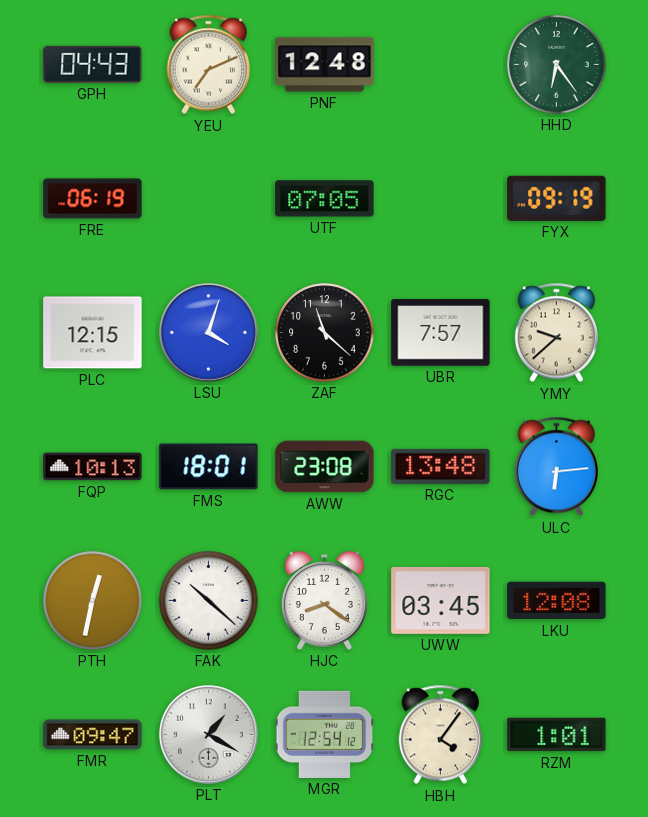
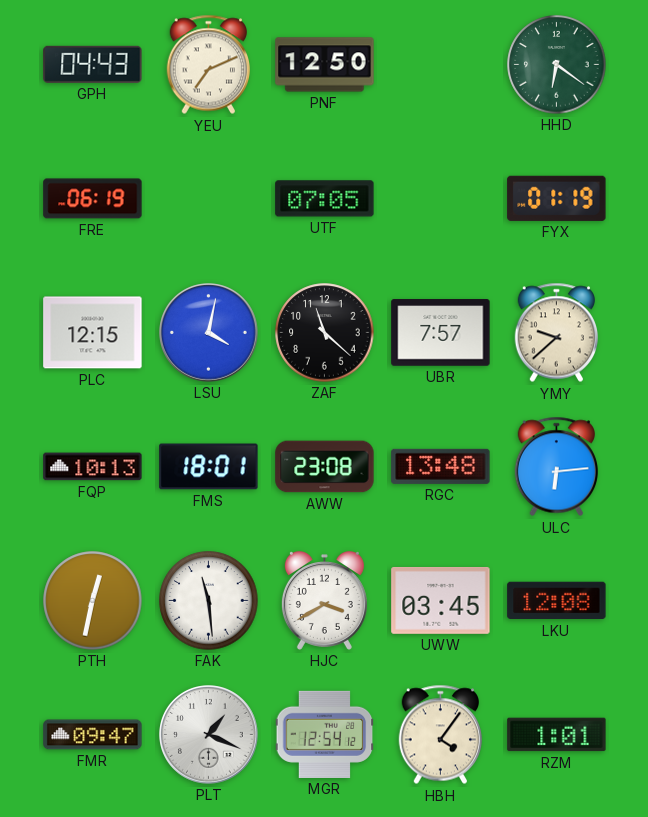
PNF: 12:48 -> 12:50
HHD: 6:24 -> 6:21
FYX: 09:19 -> 01:19
LSU: 4:03 -> 4:02
FAK: 10:22 -> 11:29
HJC: 8:21 -> 3:40
PLT: 1:20 -> 1:19
